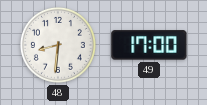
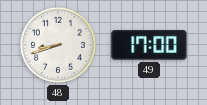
48: 8:31 -> 8:42
